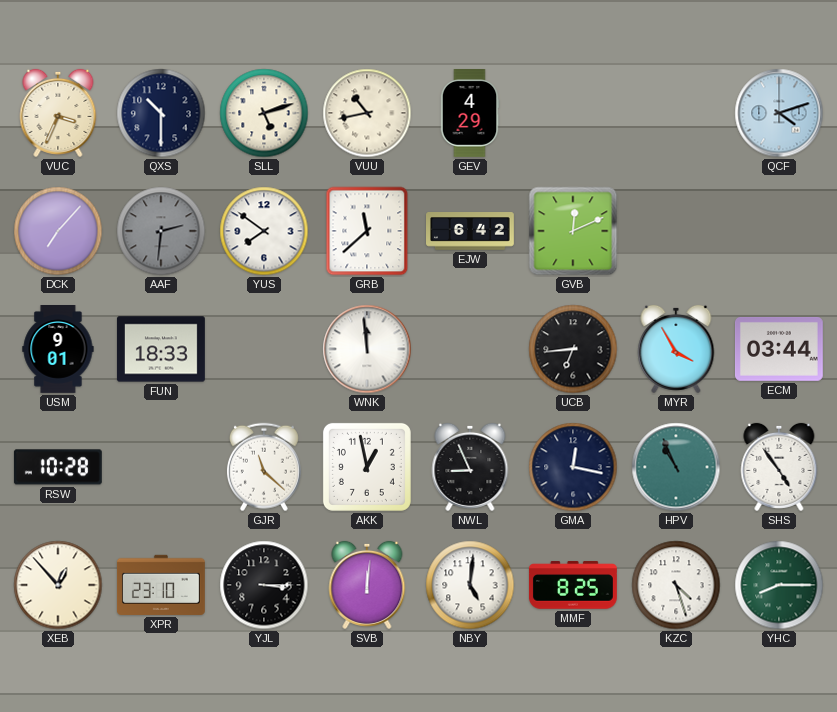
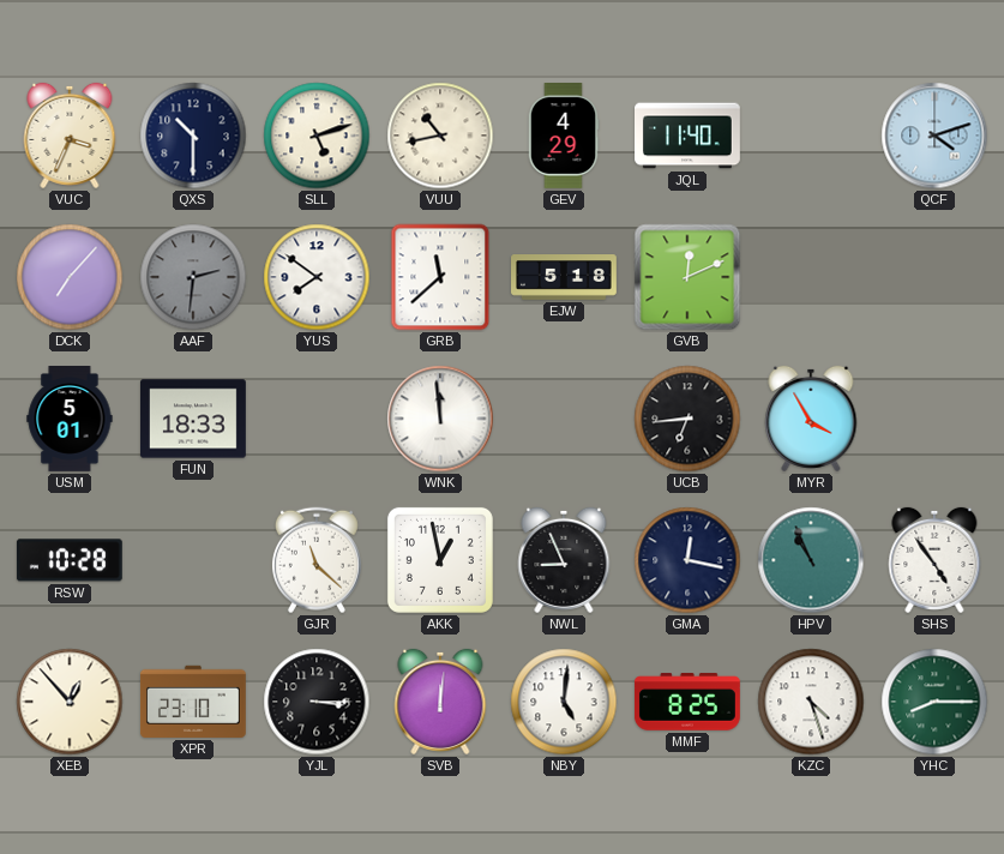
JQL: none -> 11:40
EJW: 6:42 -> 5:18
USM: 9:01 -> 5:01
ECM: 03:44 -> none
